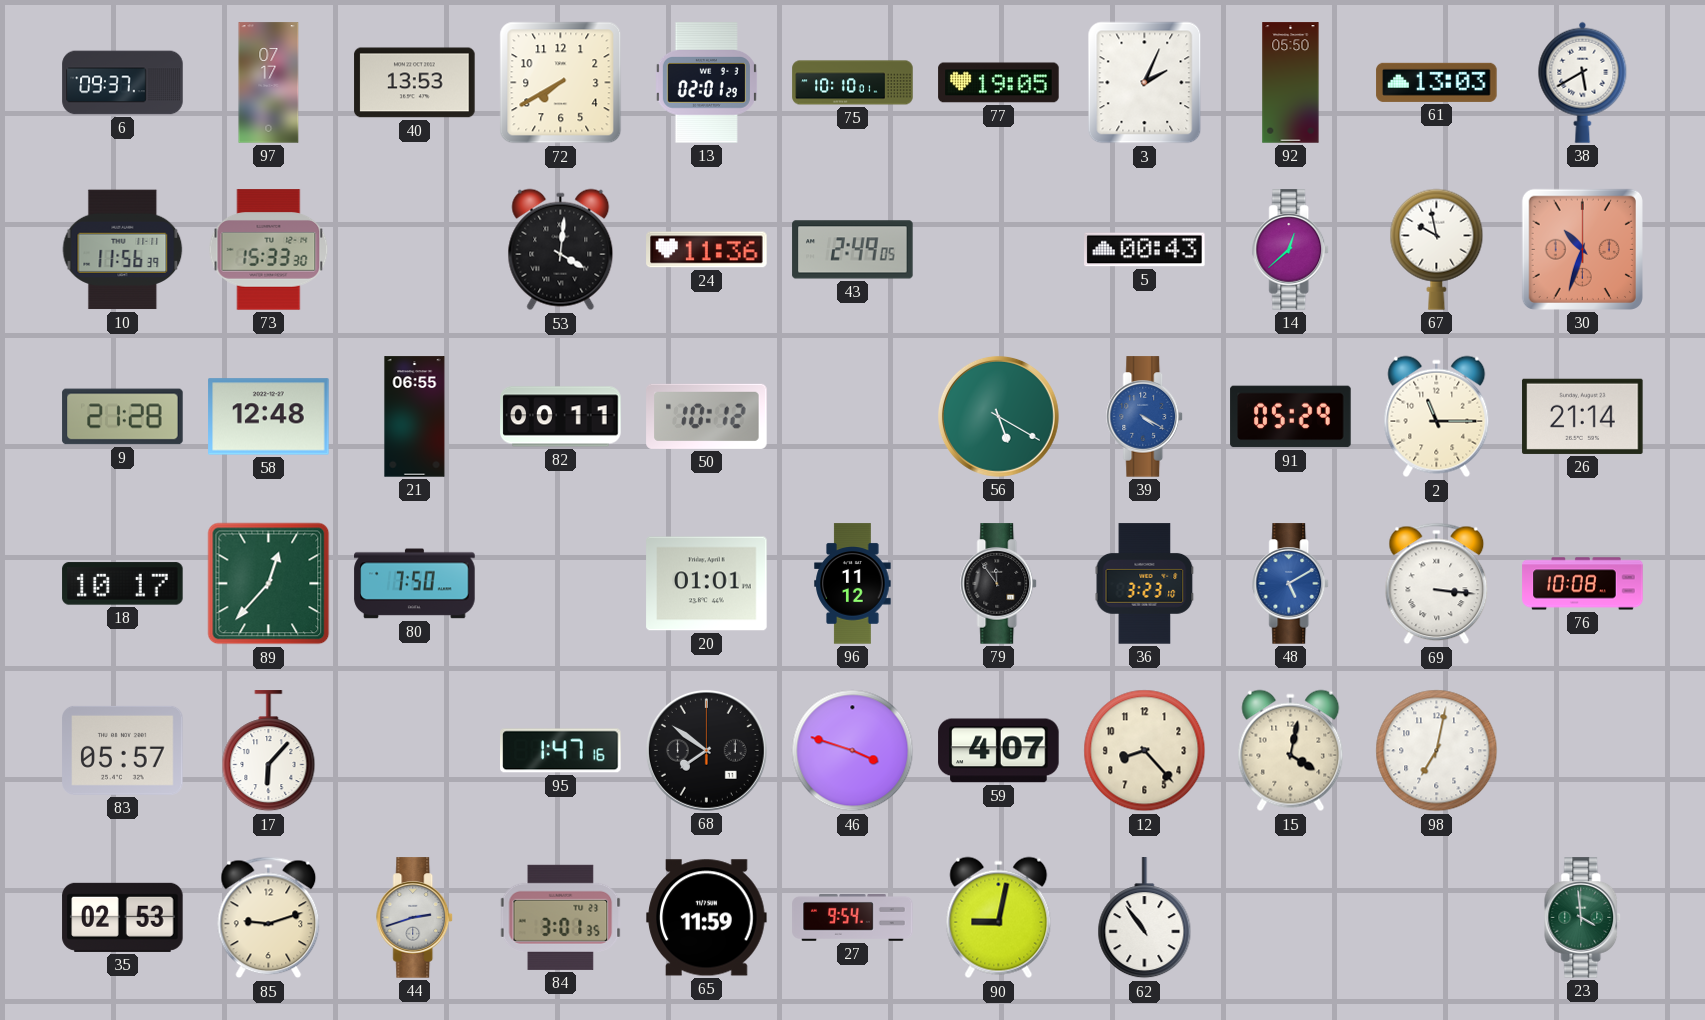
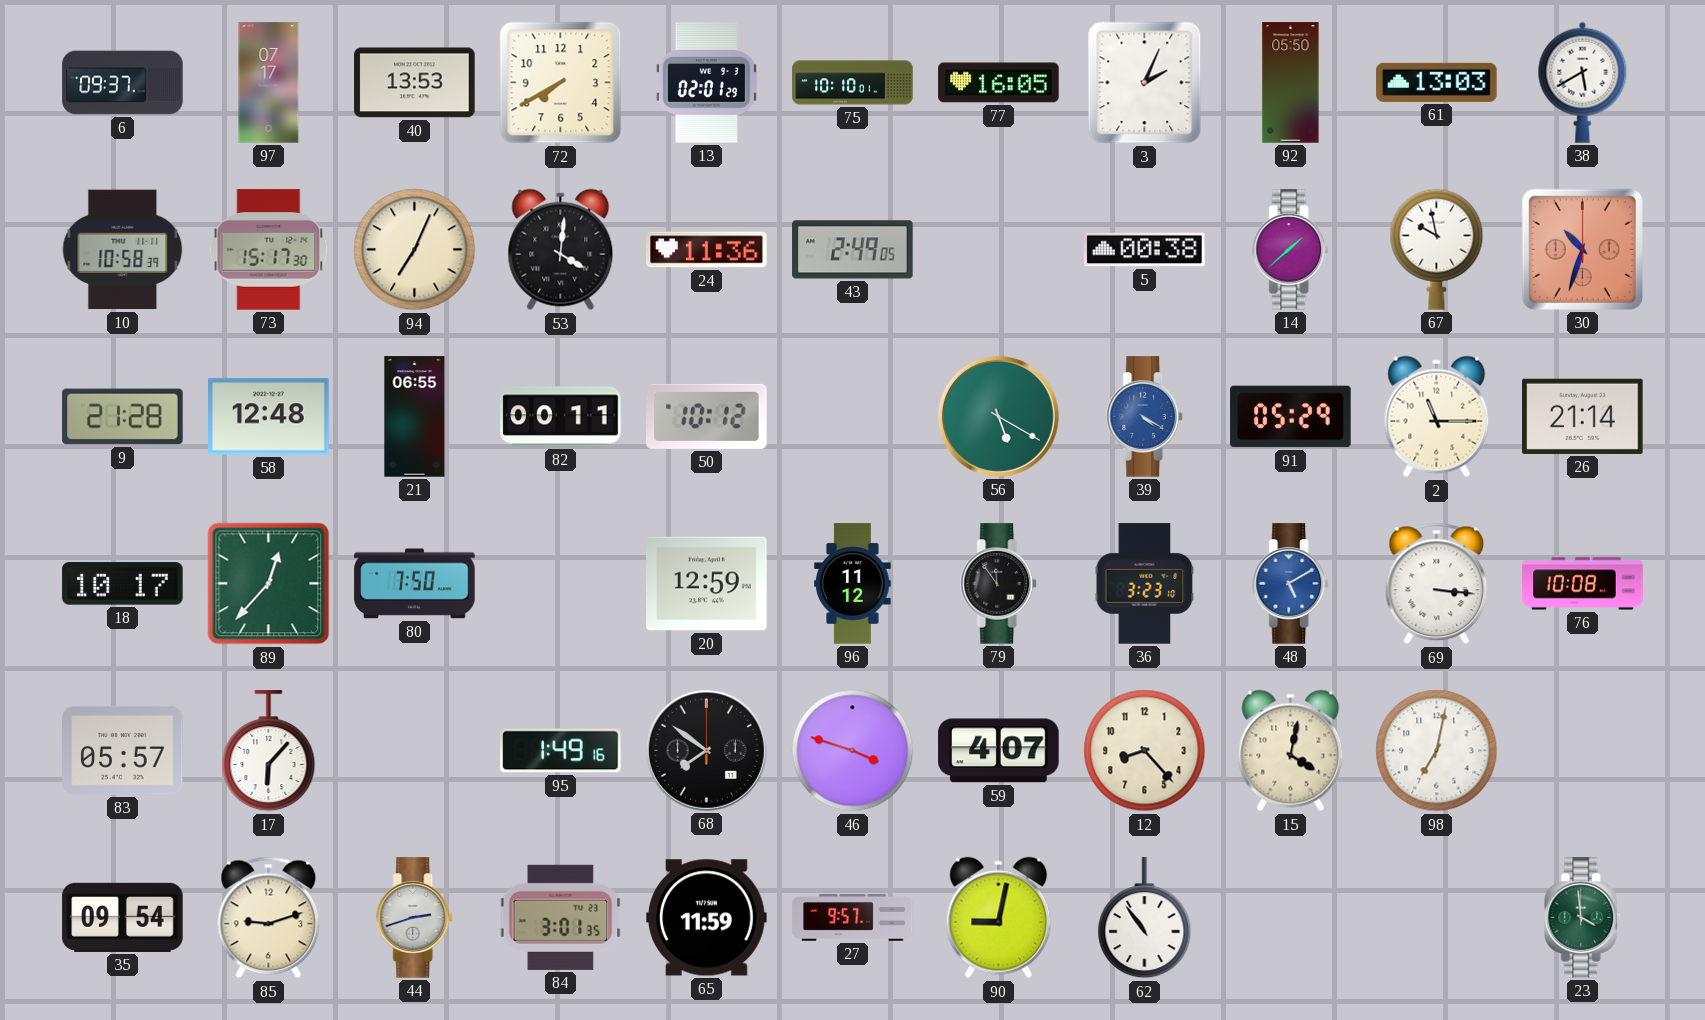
77: 19:05 -> 16:05
10: 11:56 -> 10:58
73: 15:33 -> 15:17
94: none -> 7:04
5: 00:43 -> 00:38
14: 12:38 -> 1:38
20: 01:01 -> 12:59
95: 1:47 -> 1:49
35: 02:53 -> 09:54
27: 9:54 -> 9:57
